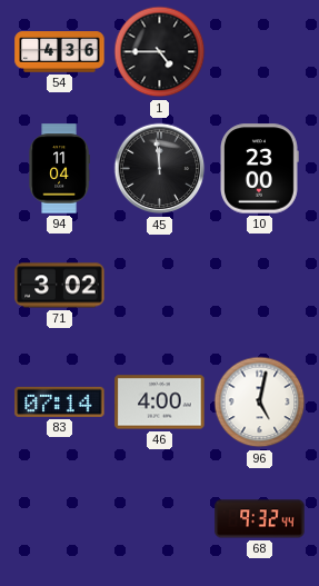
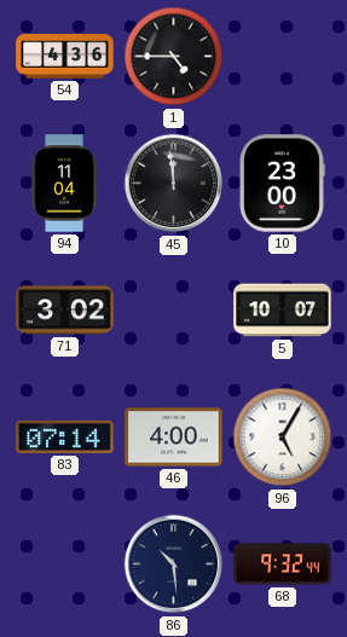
5: none -> 10:07
96: 5:02 -> 5:05
86: none -> 10:29
